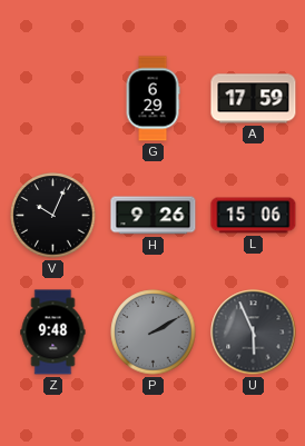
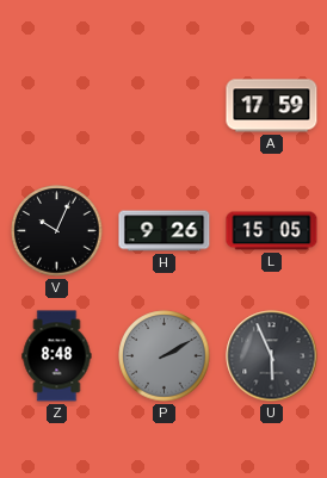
G: 6:29 -> none
L: 15:06 -> 15:05
Z: 9:48 -> 8:48
